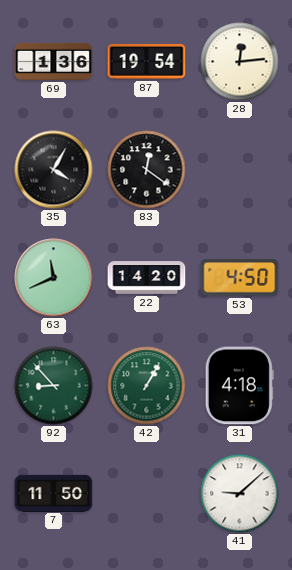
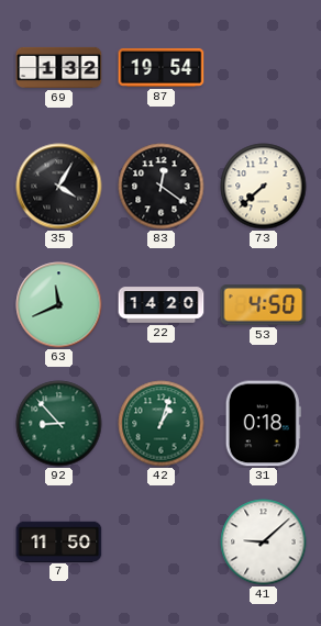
69: 1:36 -> 1:32
28: 12:14 -> none
73: none -> 7:38
42: 1:05 -> 1:03
31: 4:18 -> 0:18
